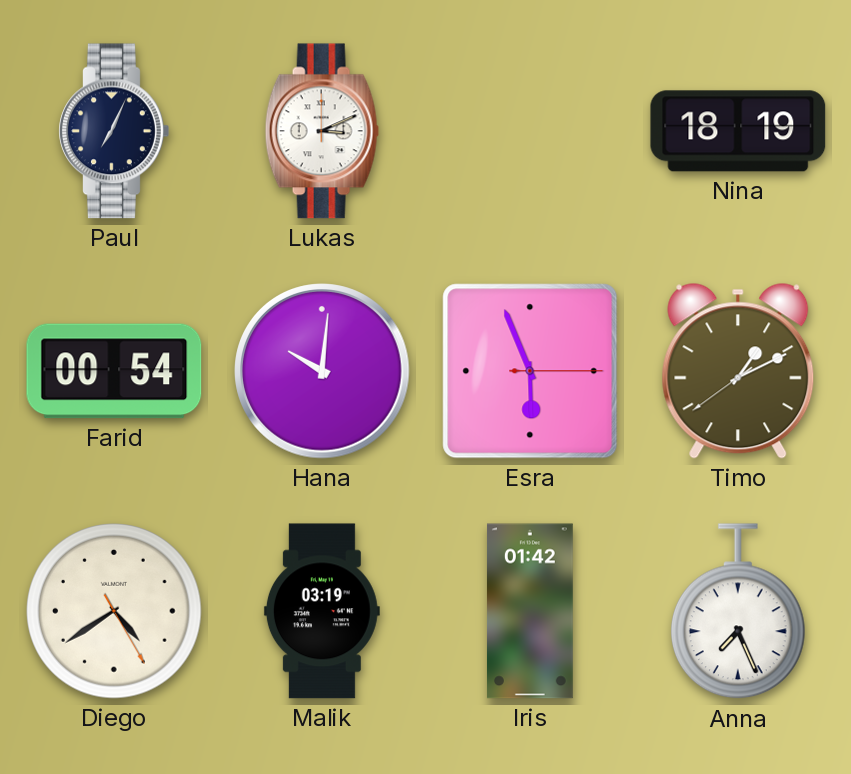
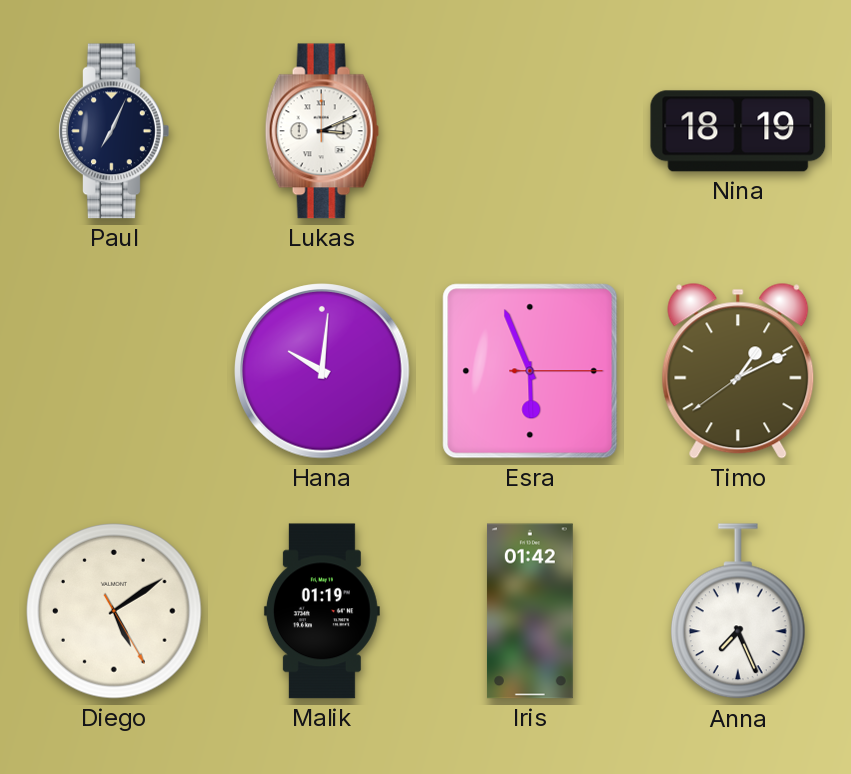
Farid: 00:54 -> none
Diego: 4:39 -> 5:09
Malik: 03:19 -> 01:19
